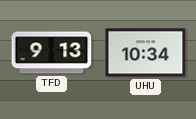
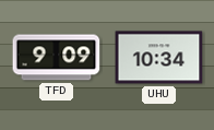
TFD: 9:13 -> 9:09
